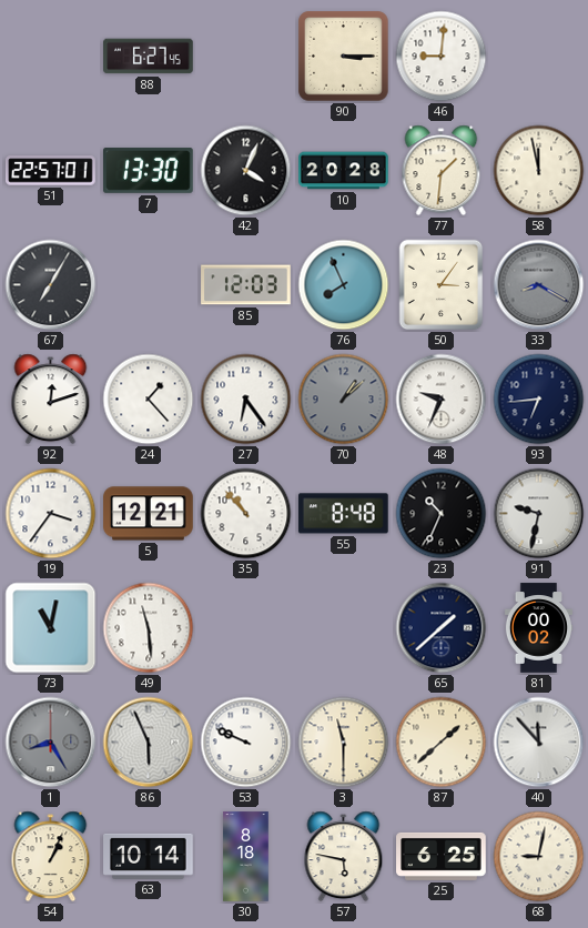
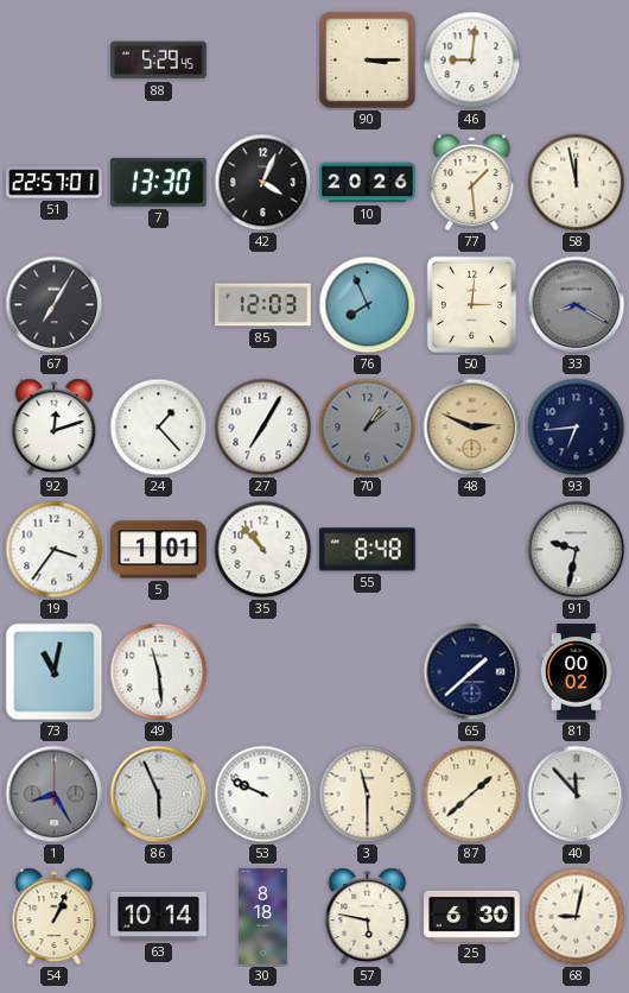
88: 6:27 -> 5:29
10: 20:28 -> 20:26
77: 1:31 -> 1:29
50: 3:06 -> 3:01
27: 6:24 -> 7:05
48: 9:34 -> 2:49
48 dial: white -> champagne
5: 12:21 -> 1:01
23: 10:34 -> none
25: 6:25 -> 6:30
